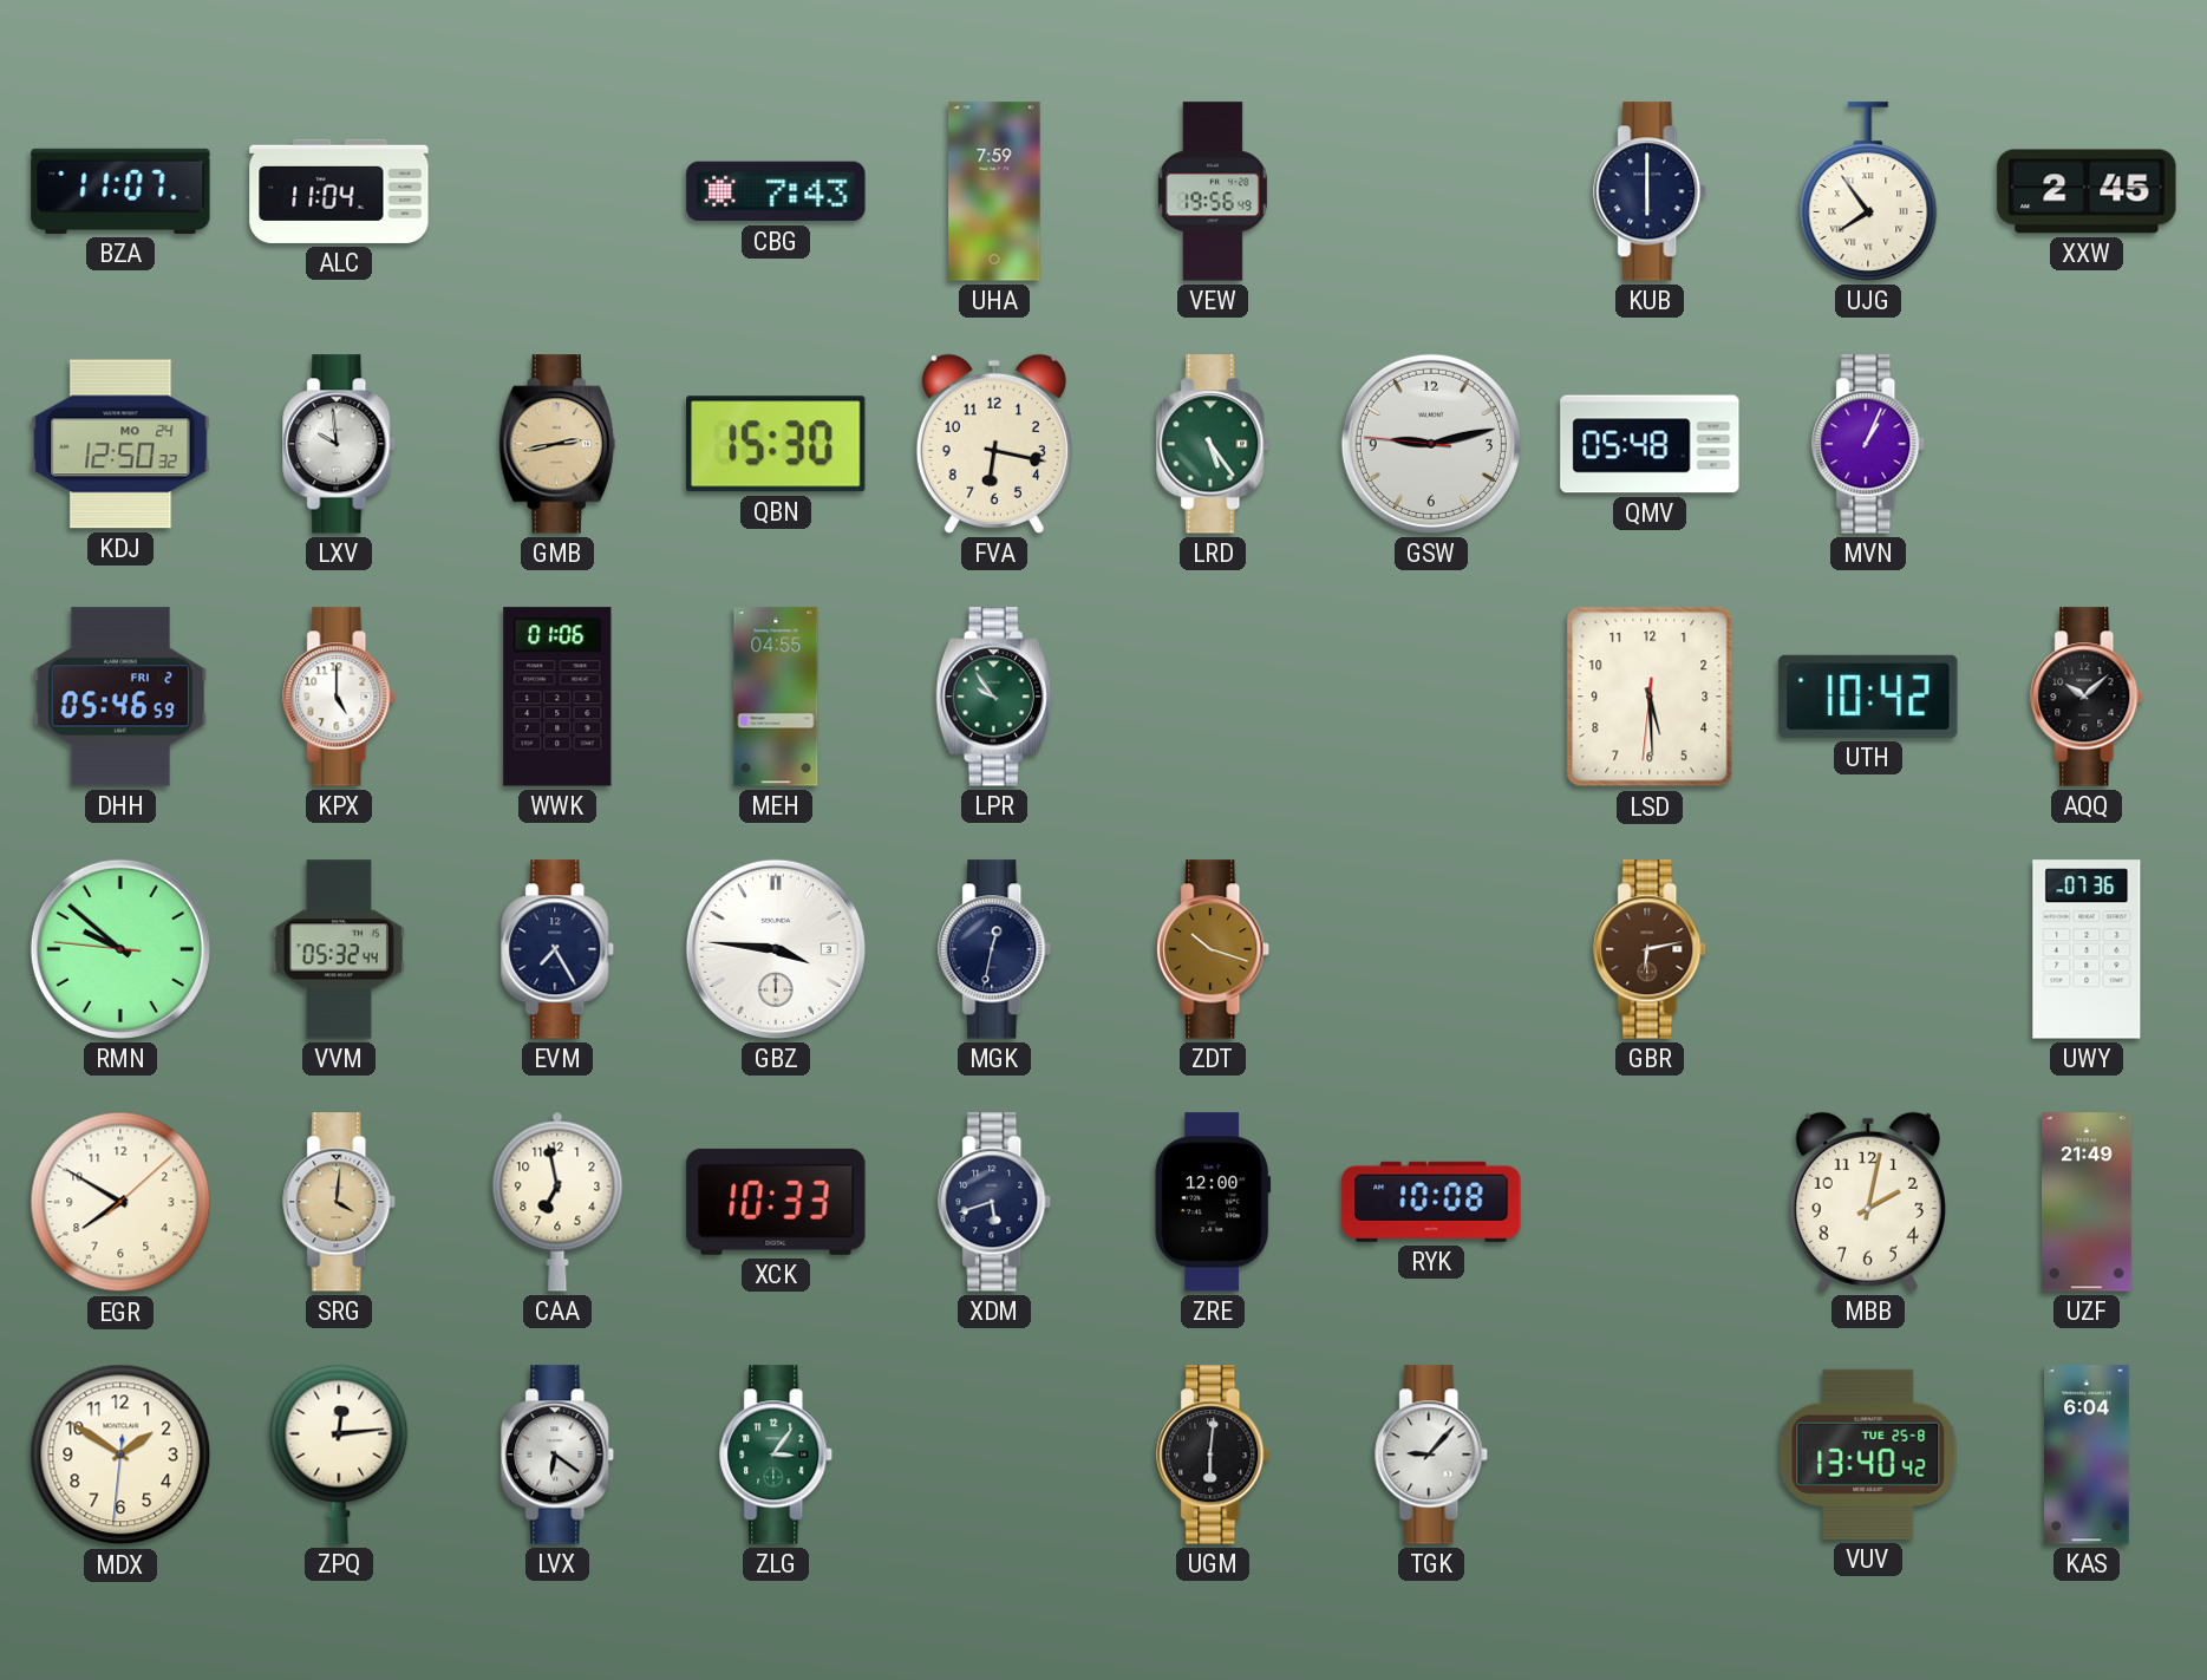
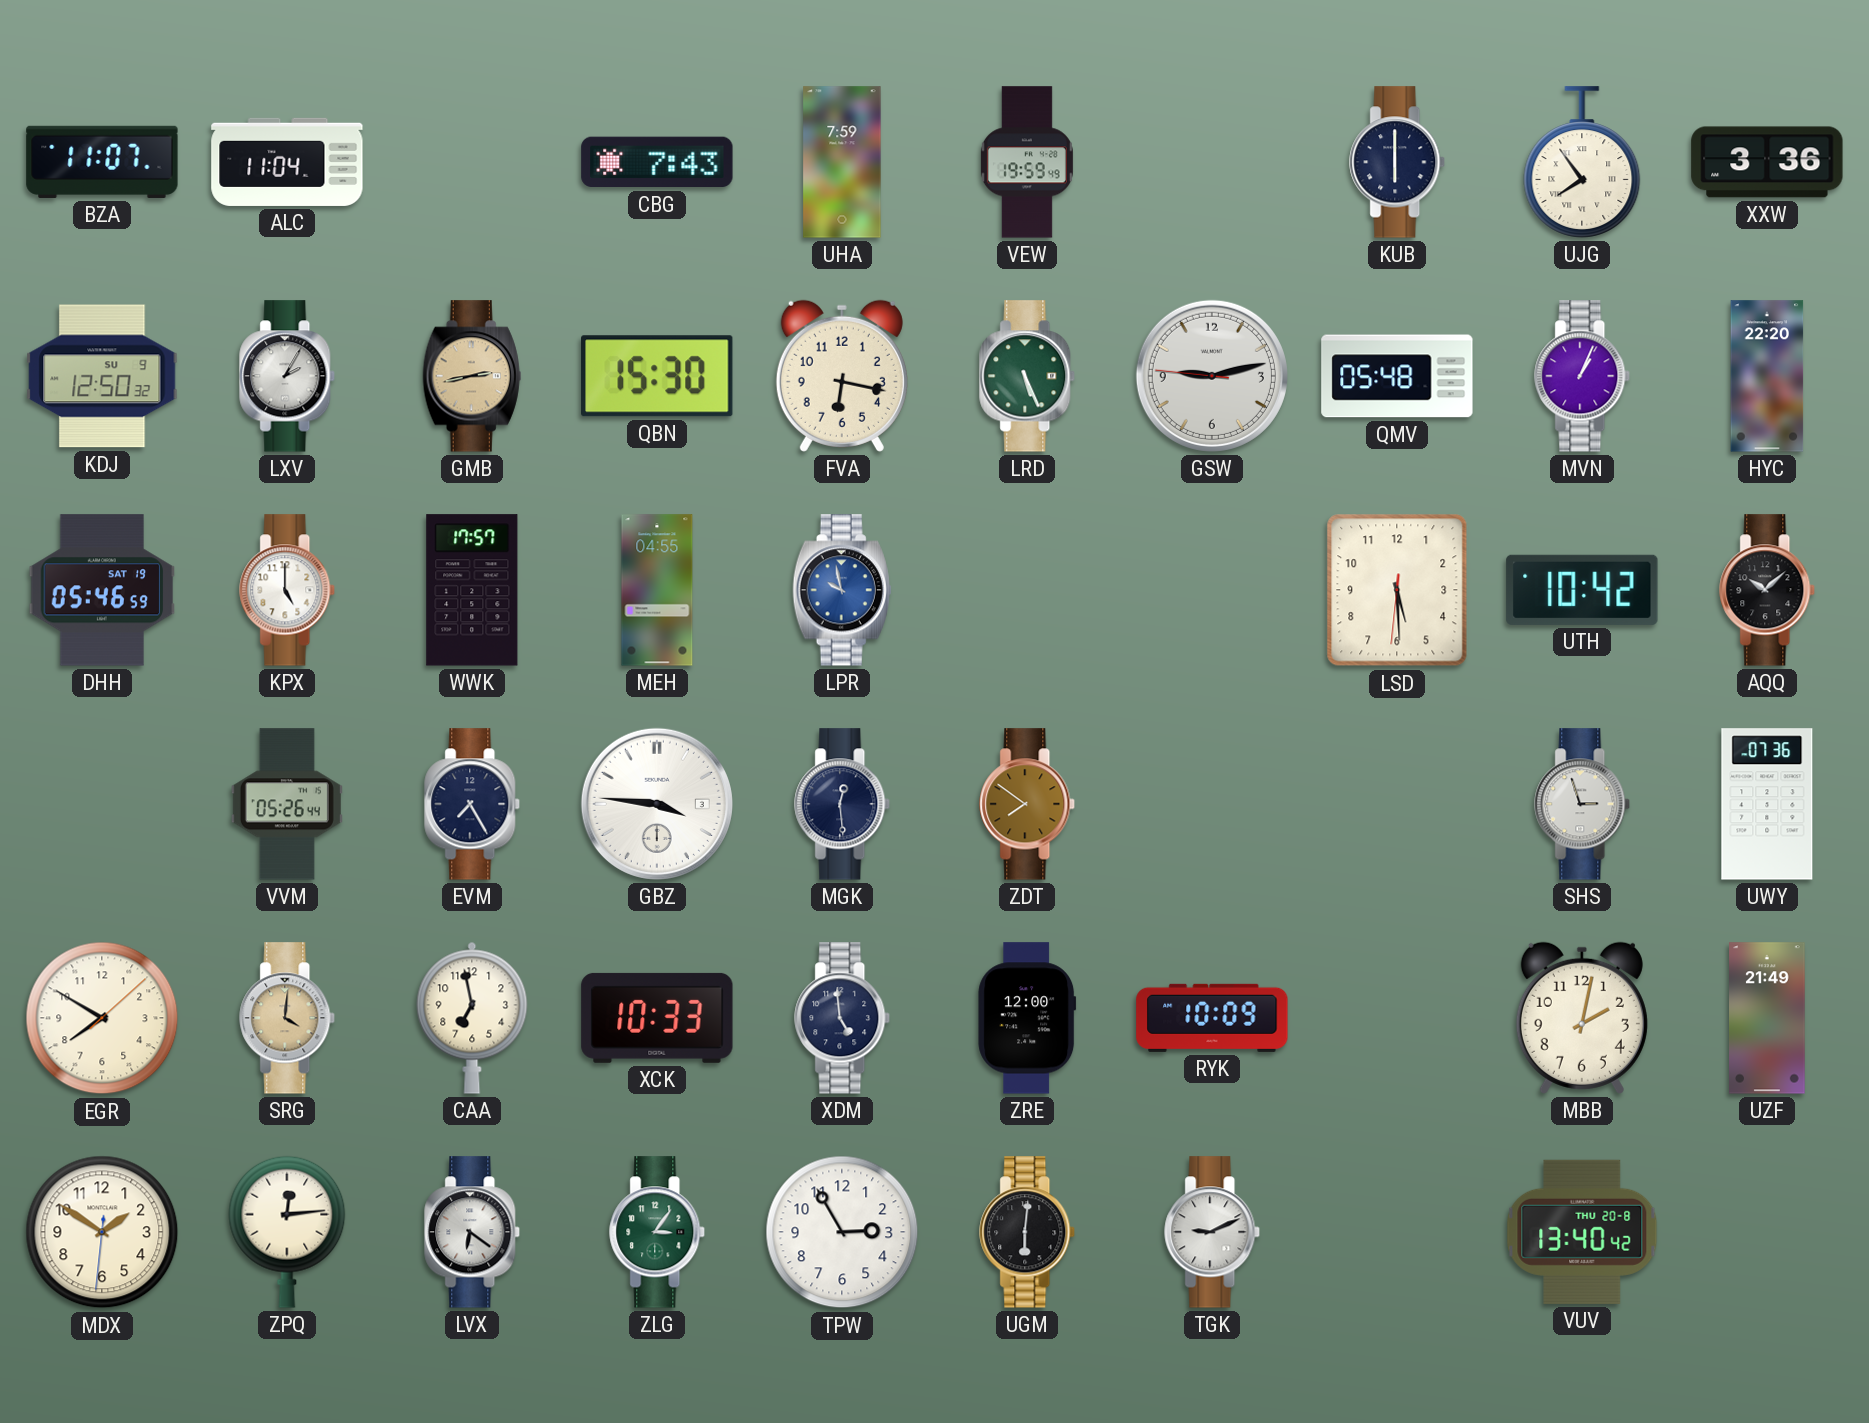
VEW: 19:56 -> 19:59
XXW: 2:45 -> 3:36
KDJ date: MO 24 -> SU 9
LXV: 9:59 -> 2:05
LRD: 5:24 -> 5:26
HYC: none -> 22:20
DHH date: FRI 2 -> SAT 19
WWK: 01:06 -> 17:57
LPR: 9:54 -> 9:58
LPR dial: green -> blue
RMN: 9:51 -> none
VVM: 05:32 -> 05:26
MGK: 12:32 -> 12:29
ZDT: 10:18 -> 7:51
GBR: 6:13 -> none
SHS: none -> 2:57
XDM: 5:42 -> 4:59
RYK: 10:08 -> 10:09
TPW: none -> 2:55
TGK: 9:07 -> 9:11
VUV date: TUE 25-8 -> THU 20-8
KAS: 6:04 -> none
